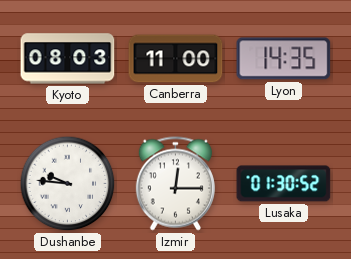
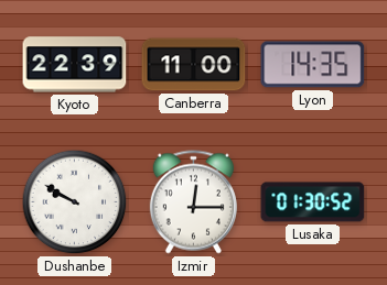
Kyoto: 08:03 -> 22:39
Dushanbe: 9:46 -> 9:50
